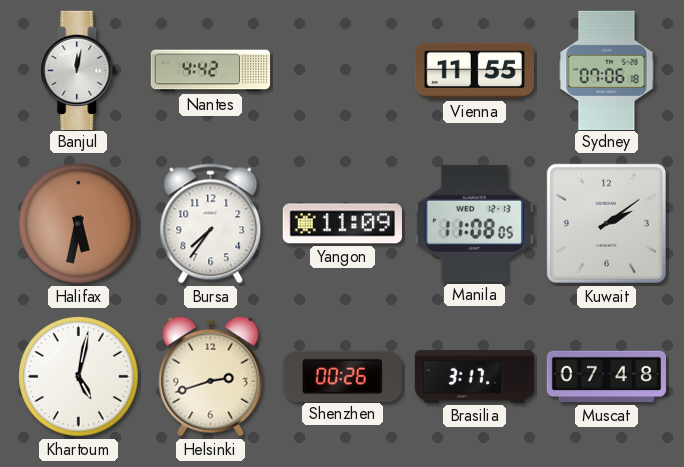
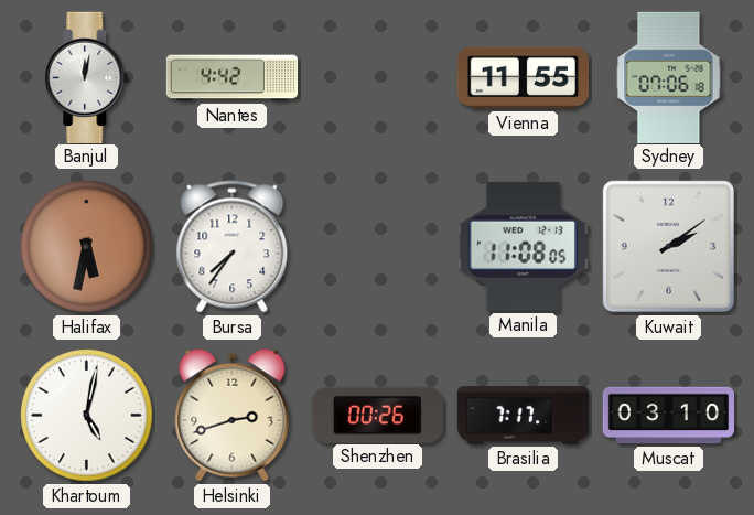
Yangon: 11:09 -> none
Brasilia: 3:17 -> 7:17
Muscat: 07:48 -> 03:10
